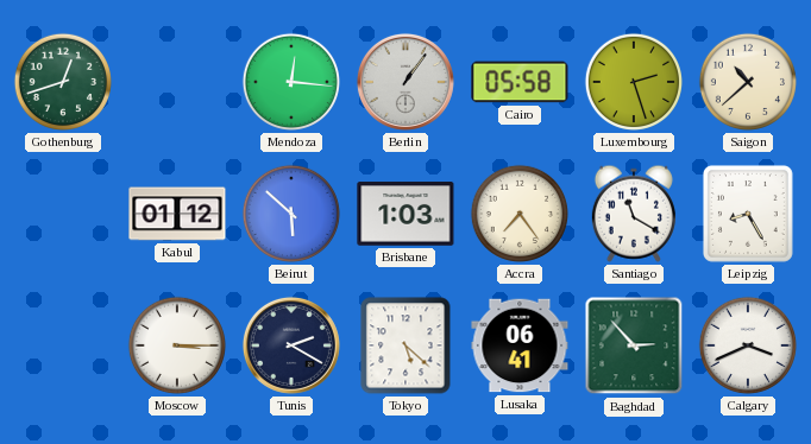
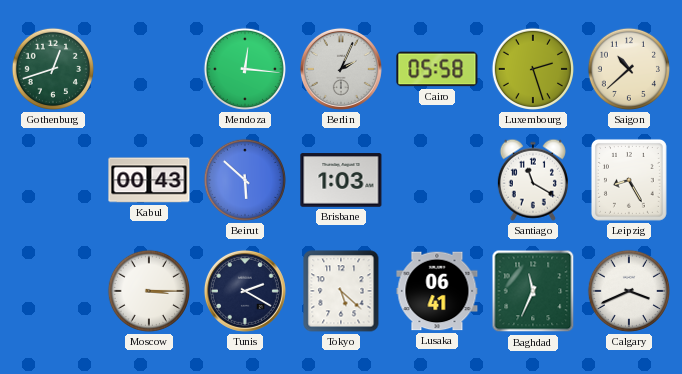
Berlin: 1:06 -> 2:04
Kabul: 01:12 -> 00:43
Accra: 7:24 -> none
Baghdad: 2:53 -> 11:34
